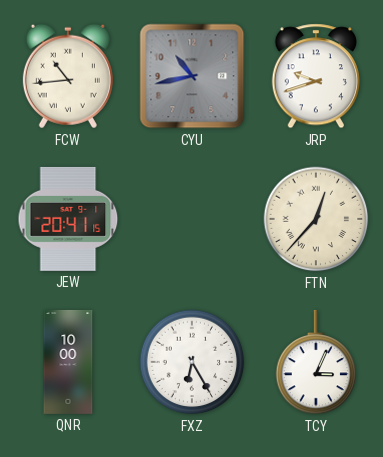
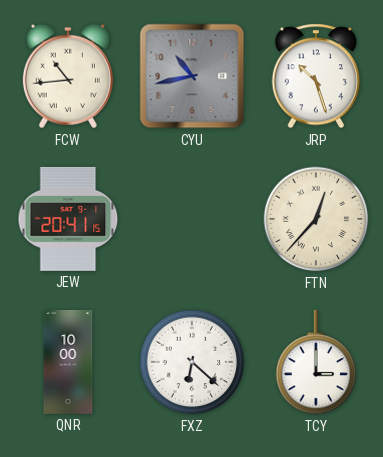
JRP: 9:42 -> 10:27
FXZ: 6:25 -> 6:22
TCY: 3:04 -> 3:00
